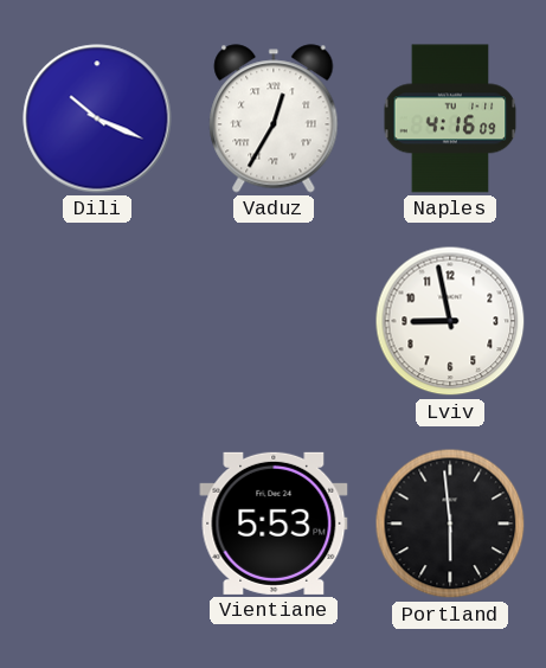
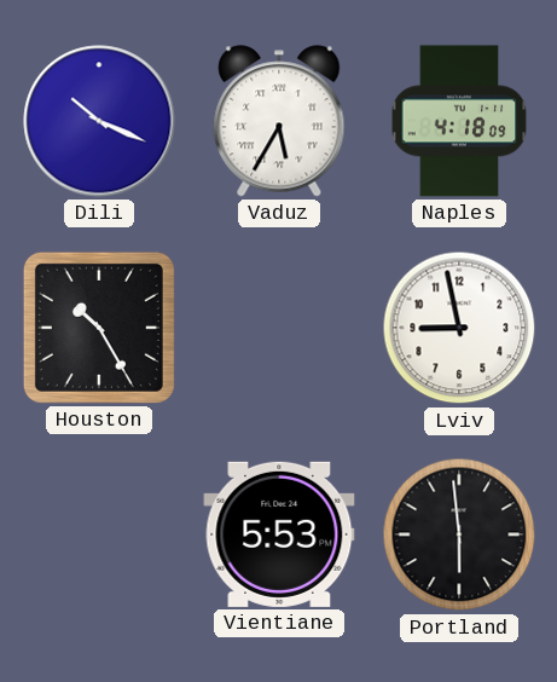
Vaduz: 12:35 -> 5:35
Naples: 4:16 -> 4:18
Houston: none -> 10:25
